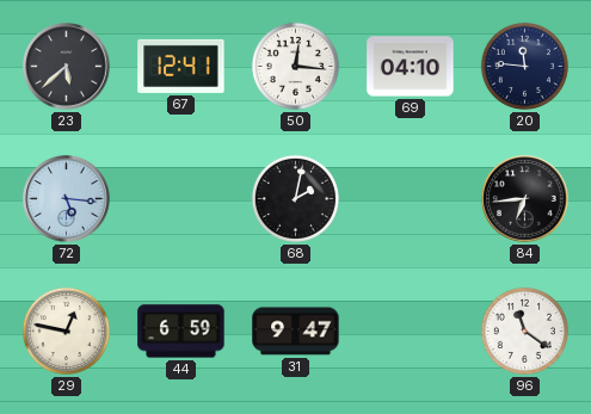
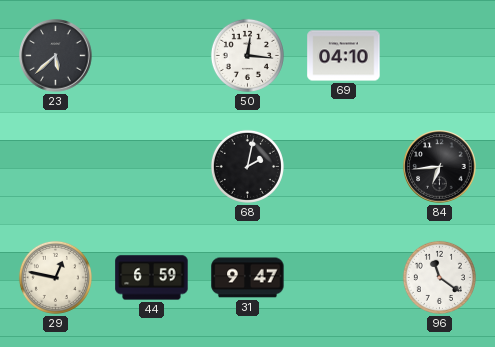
67: 12:41 -> none
20: 11:46 -> none
72: 5:16 -> none
